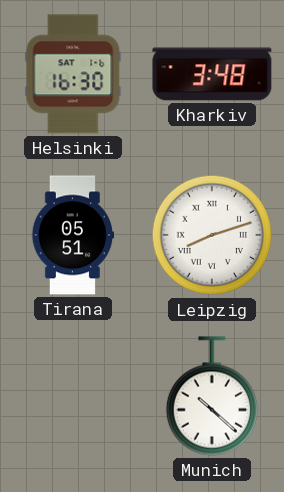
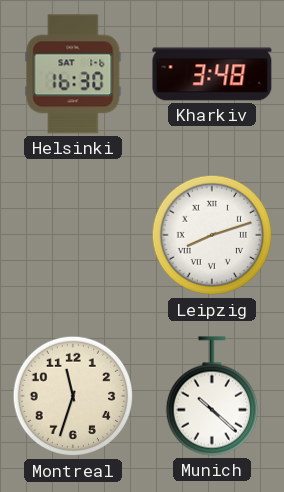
Tirana: 05:51 -> none
Montreal: none -> 11:33
